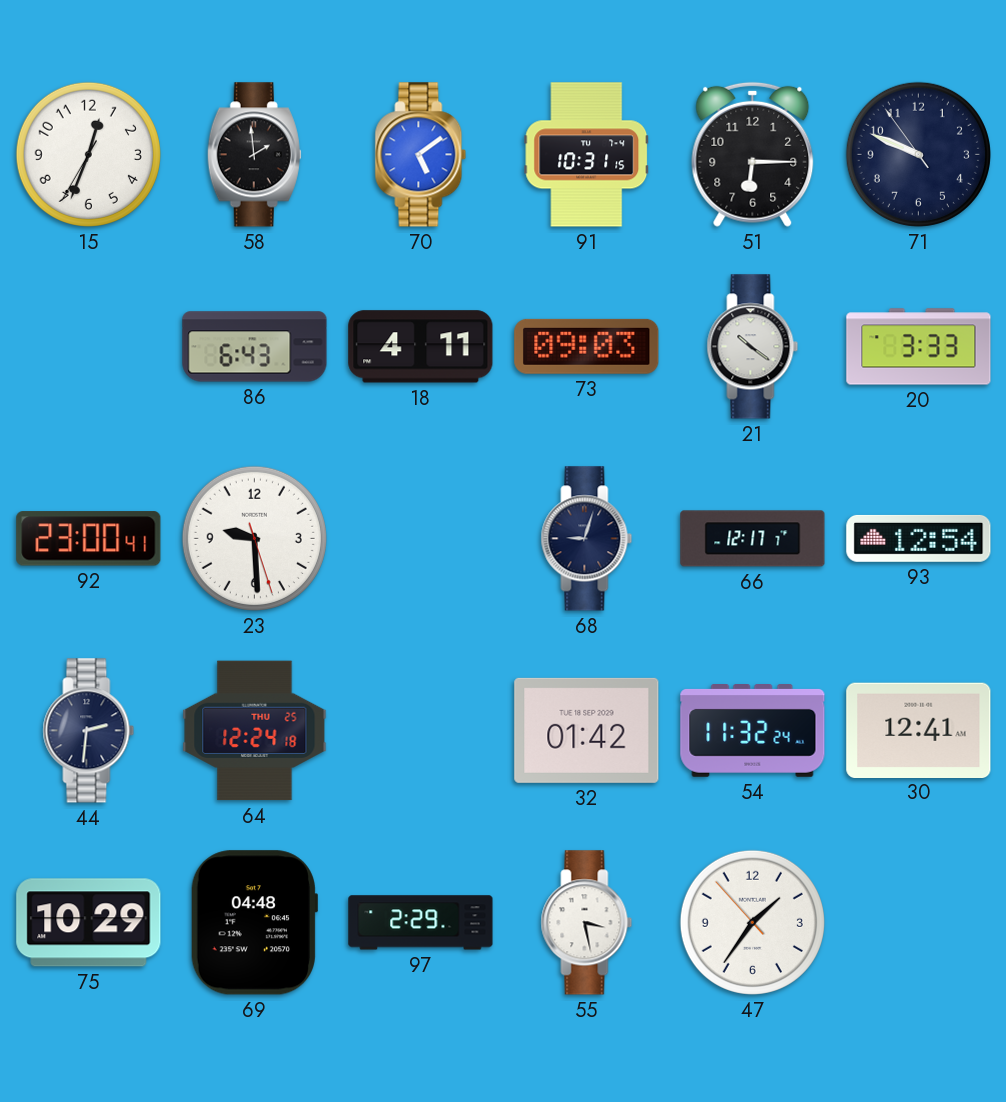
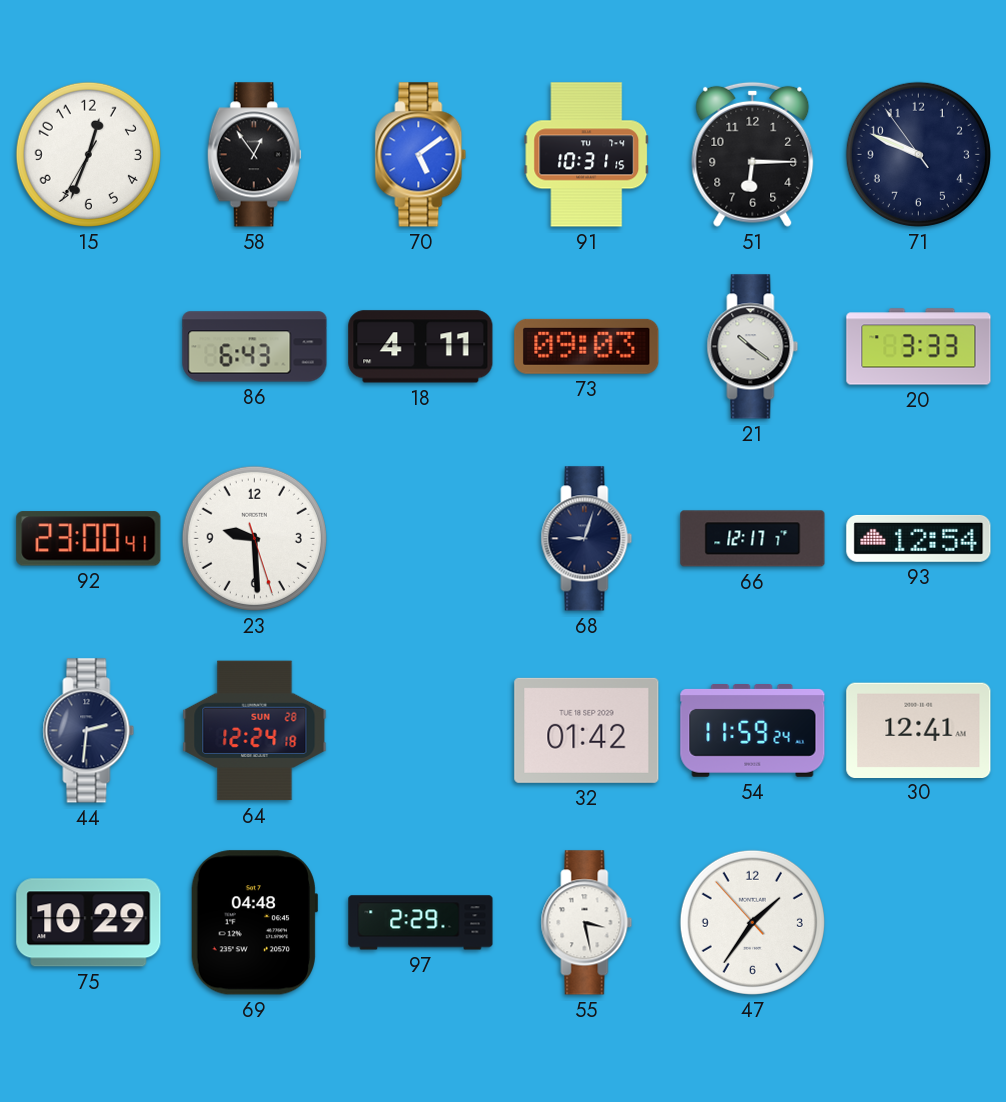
58: 1:59 -> 12:54
64 date: THU 25 -> SUN 28
54: 11:32 -> 11:59
